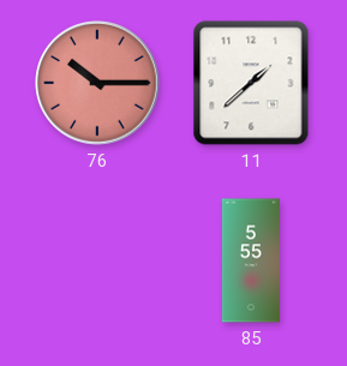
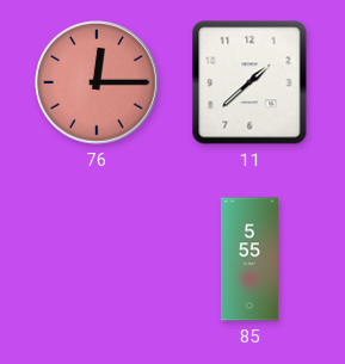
76: 10:15 -> 12:15
